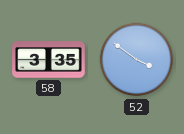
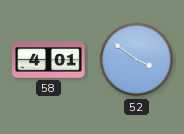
58: 3:35 -> 4:01
